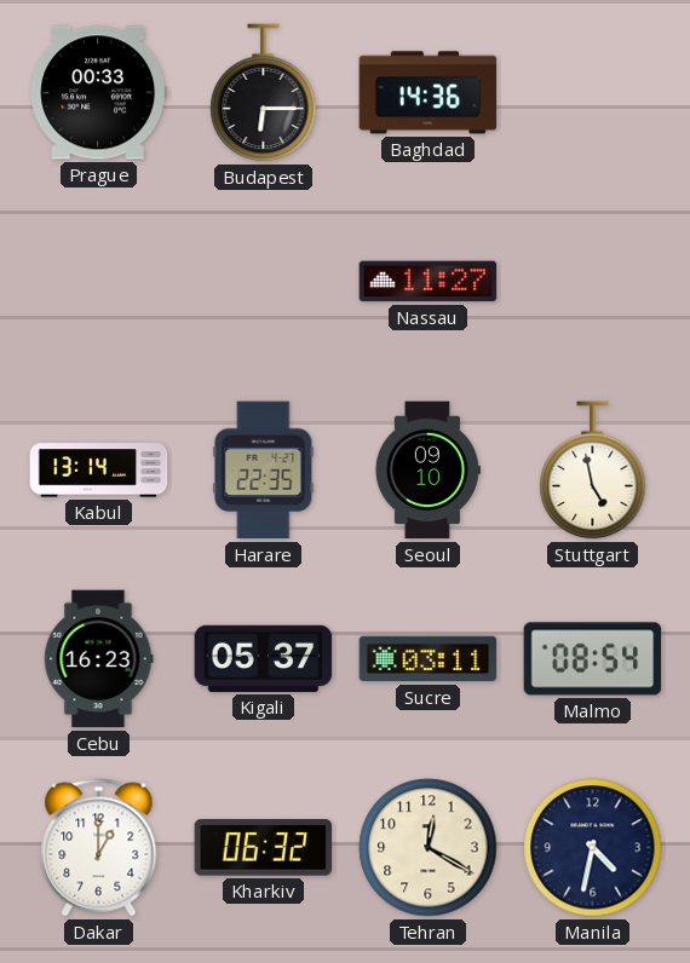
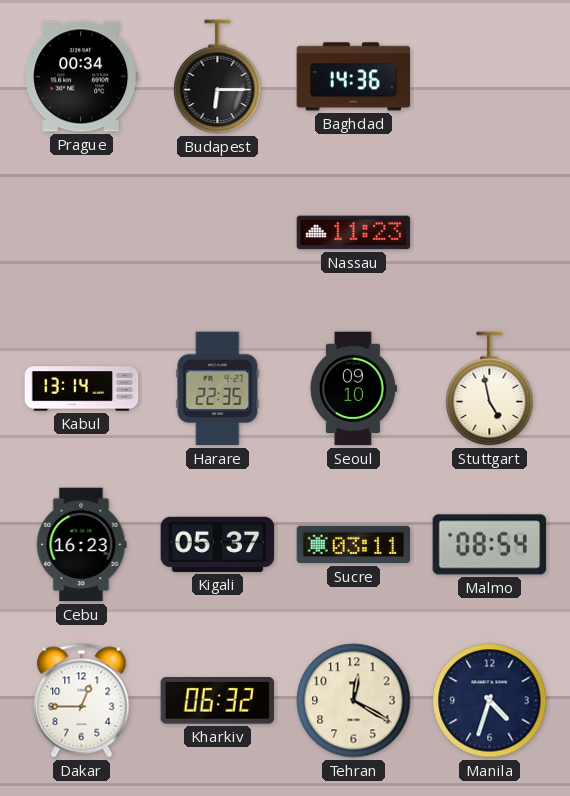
Prague: 00:33 -> 00:34
Nassau: 11:27 -> 11:23
Dakar: 1:00 -> 12:45
Manila: 4:32 -> 4:33
